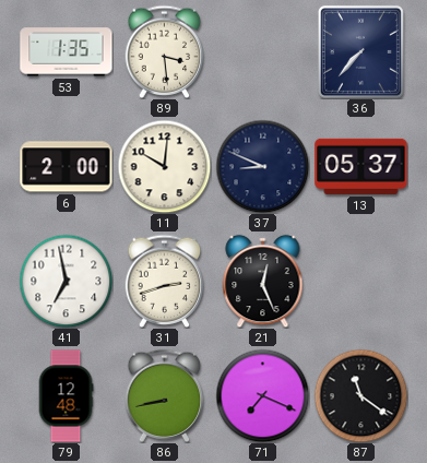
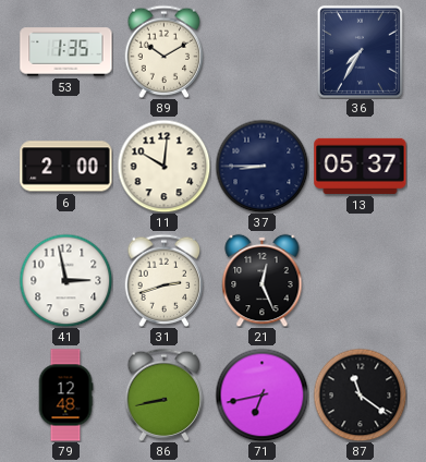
89: 3:29 -> 10:10
36: 7:37 -> 7:35
37: 8:49 -> 8:45
41: 6:58 -> 2:58
71: 7:19 -> 6:43
